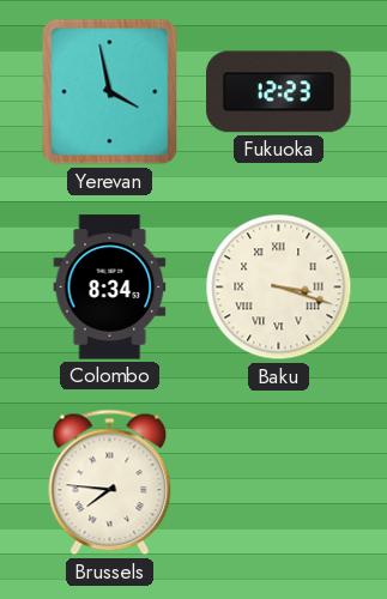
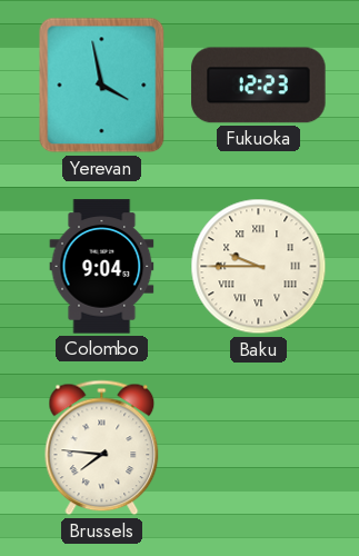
Colombo: 8:34 -> 9:04
Baku: 3:18 -> 9:45
